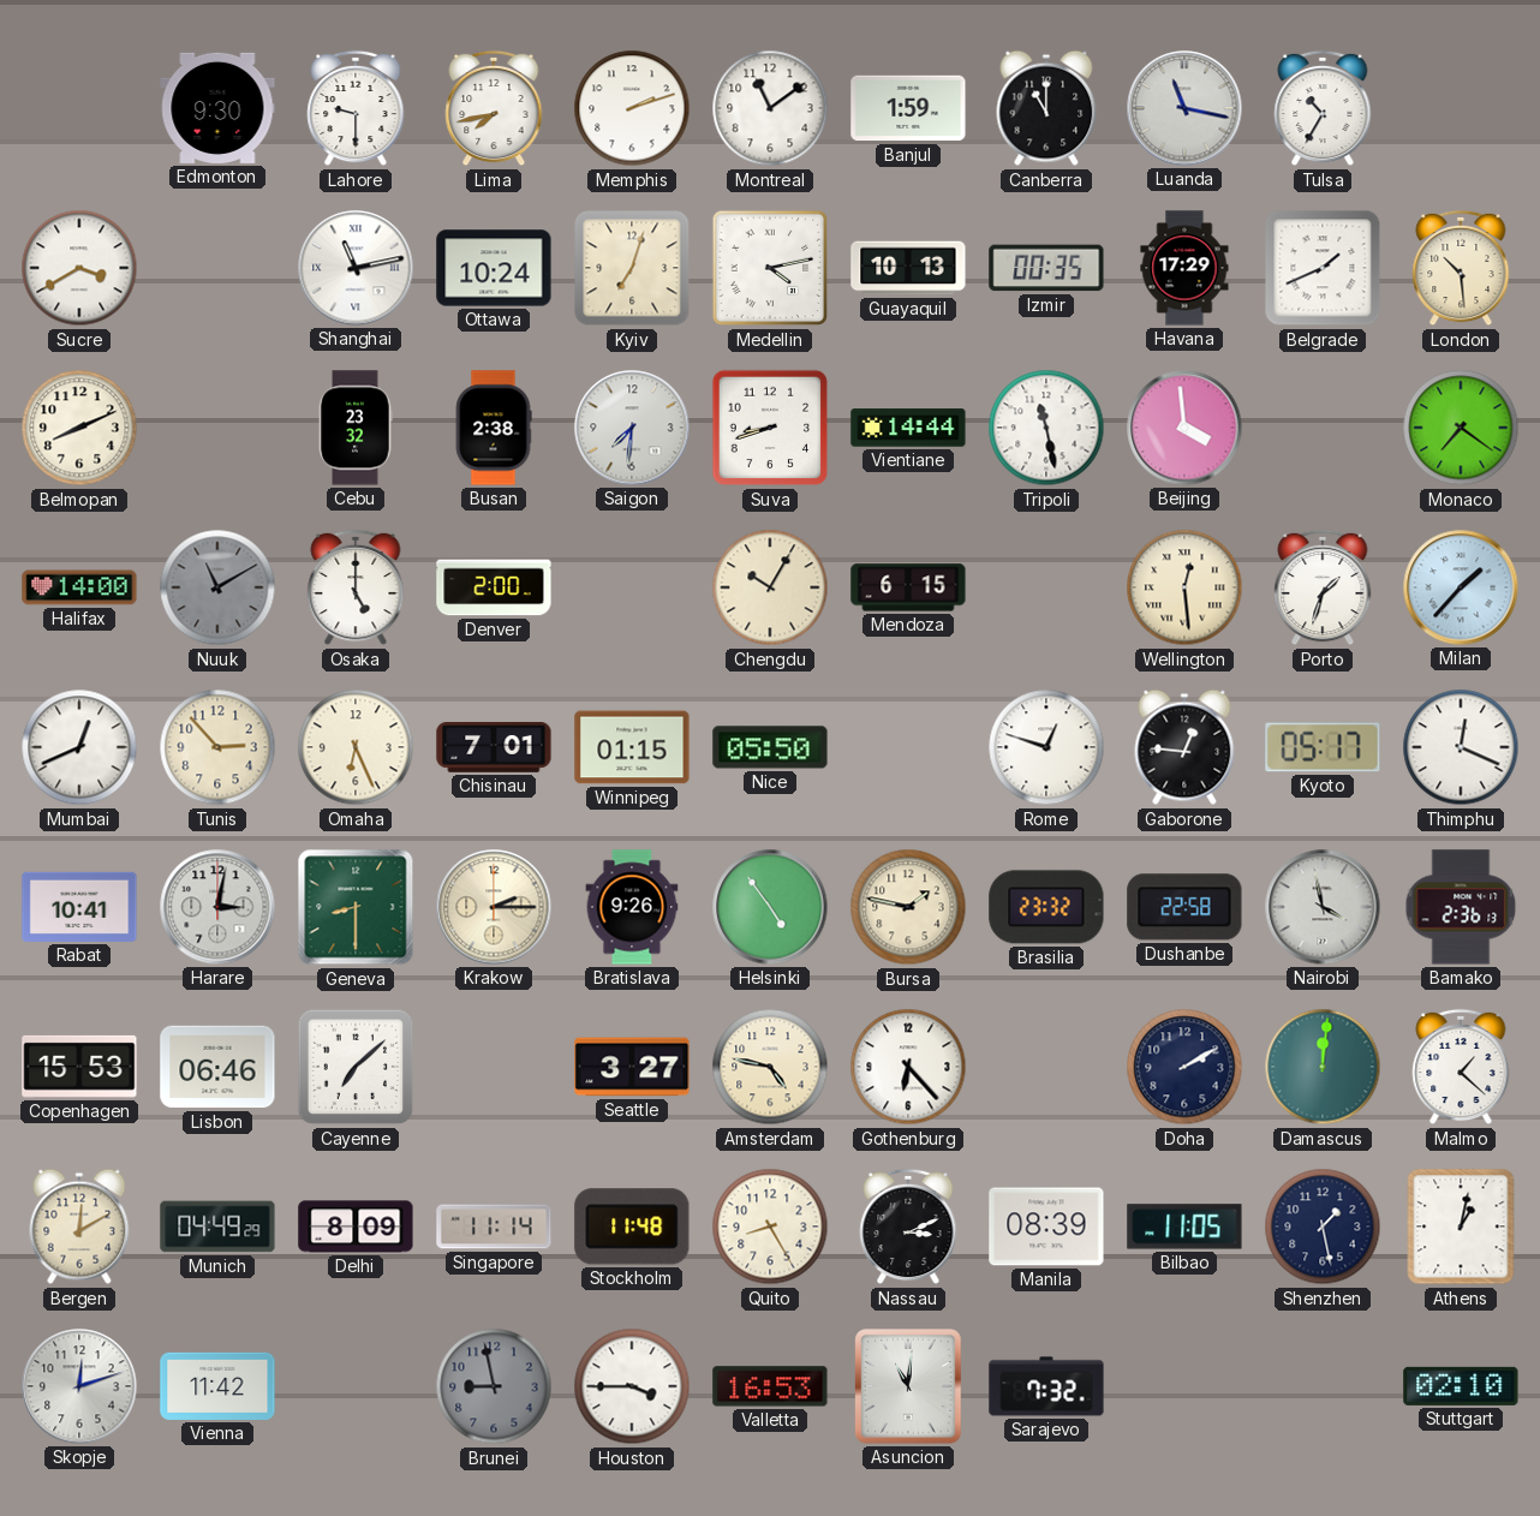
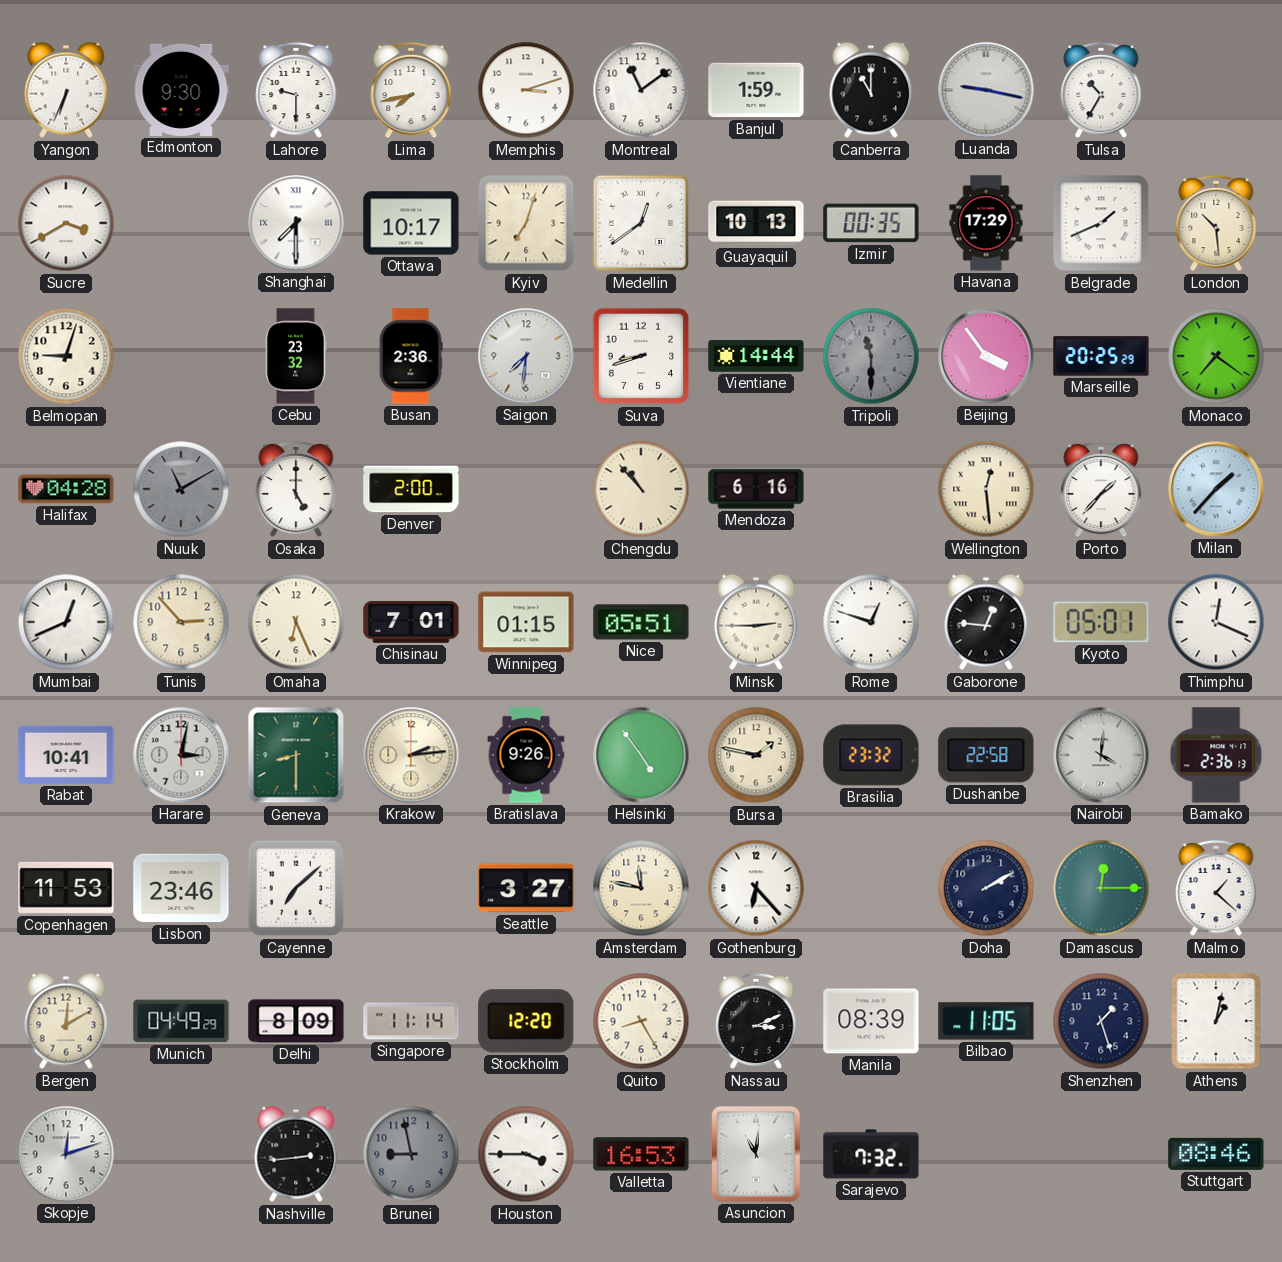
Yangon: none -> 6:34
Memphis: 2:12 -> 3:12
Luanda: 11:17 -> 9:17
Shanghai: 11:13 -> 7:30
Ottawa: 10:24 -> 10:17
Medellin: 4:13 -> 12:39
Belmopan: 8:11 -> 9:03
Busan: 2:38 -> 2:36
Tripoli: 11:28 -> 11:30
Tripoli dial: white -> grey
Beijing: 3:59 -> 3:54
Marseille: none -> 20:25
Halifax: 14:00 -> 04:28
Chengdu: 10:05 -> 10:53
Mendoza: 6:15 -> 6:16
Porto: 1:33 -> 1:37
Nice: 05:50 -> 05:51
Minsk: none -> 2:45
Kyoto: 05:17 -> 05:01
Krakow: 2:15 -> 2:14
Nairobi: 3:58 -> 4:01
Copenhagen: 15:53 -> 11:53
Lisbon: 06:46 -> 23:46
Amsterdam: 4:47 -> 11:47
Damascus: 12:01 -> 12:15
Stockholm: 11:48 -> 12:20
Shenzhen: 1:28 -> 1:27
Vienna: 11:42 -> none
Nashville: none -> 2:44
Stuttgart: 02:10 -> 08:46
